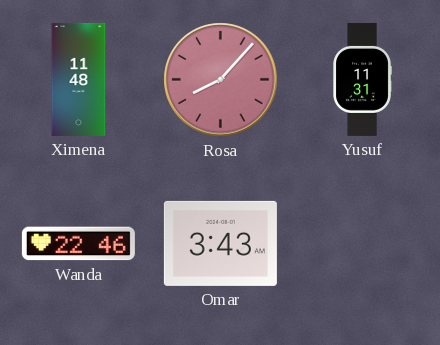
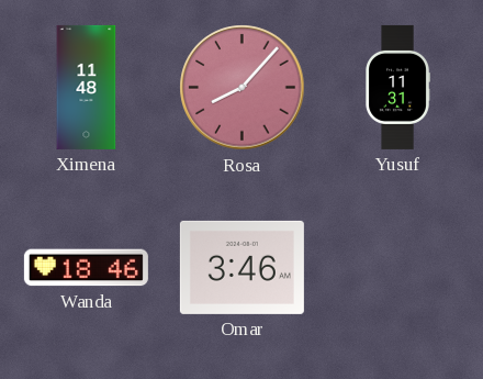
Wanda: 22:46 -> 18:46
Omar: 3:43 -> 3:46
